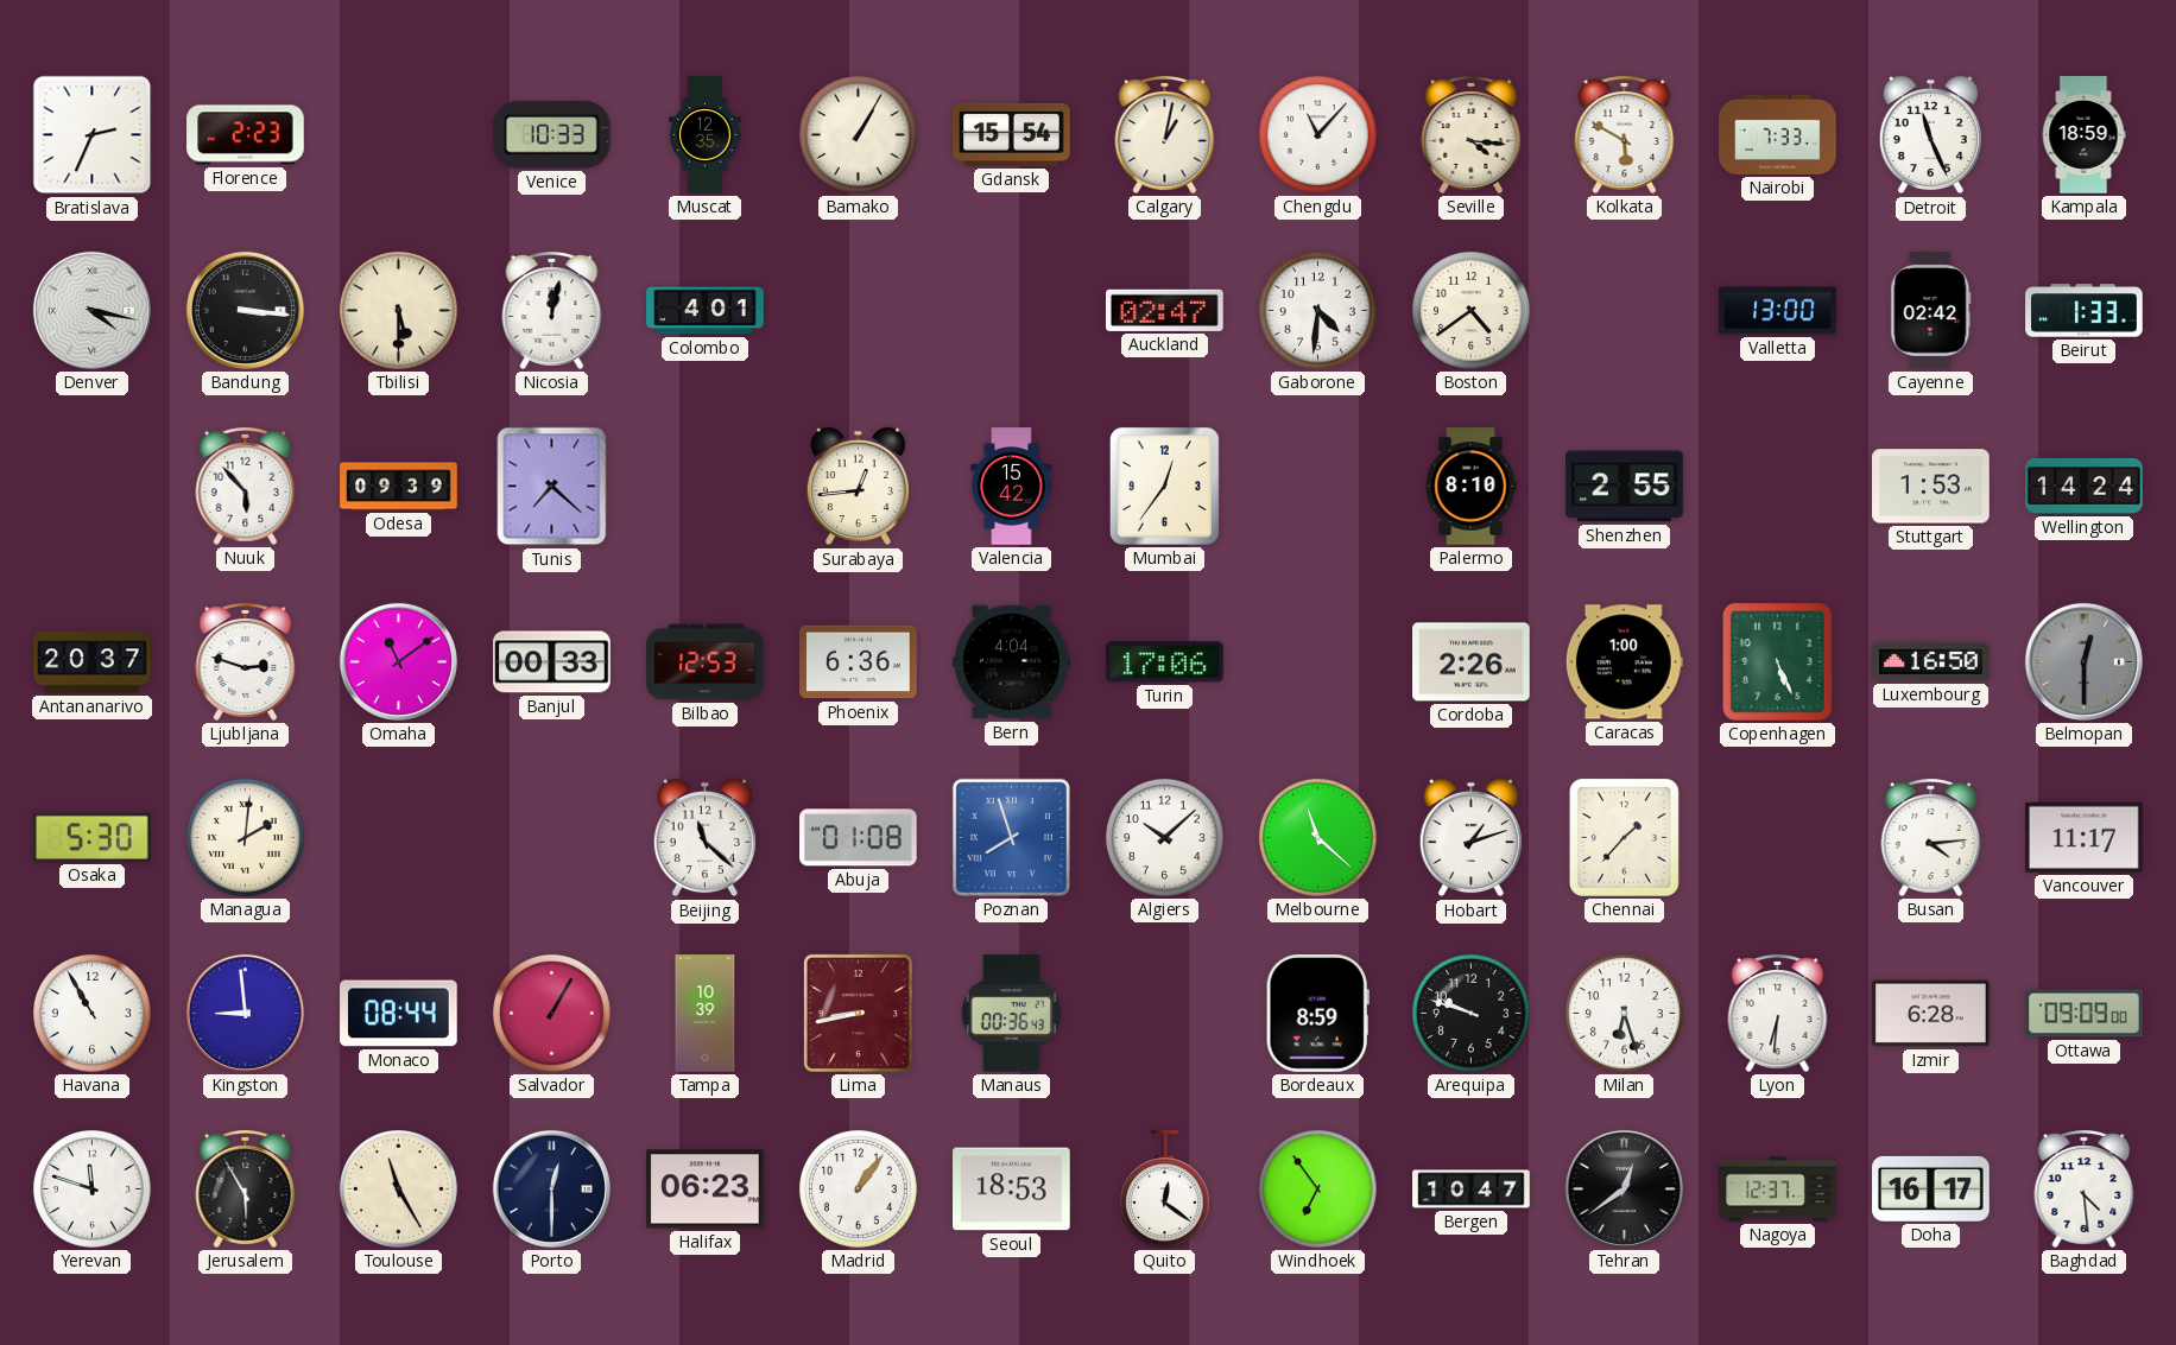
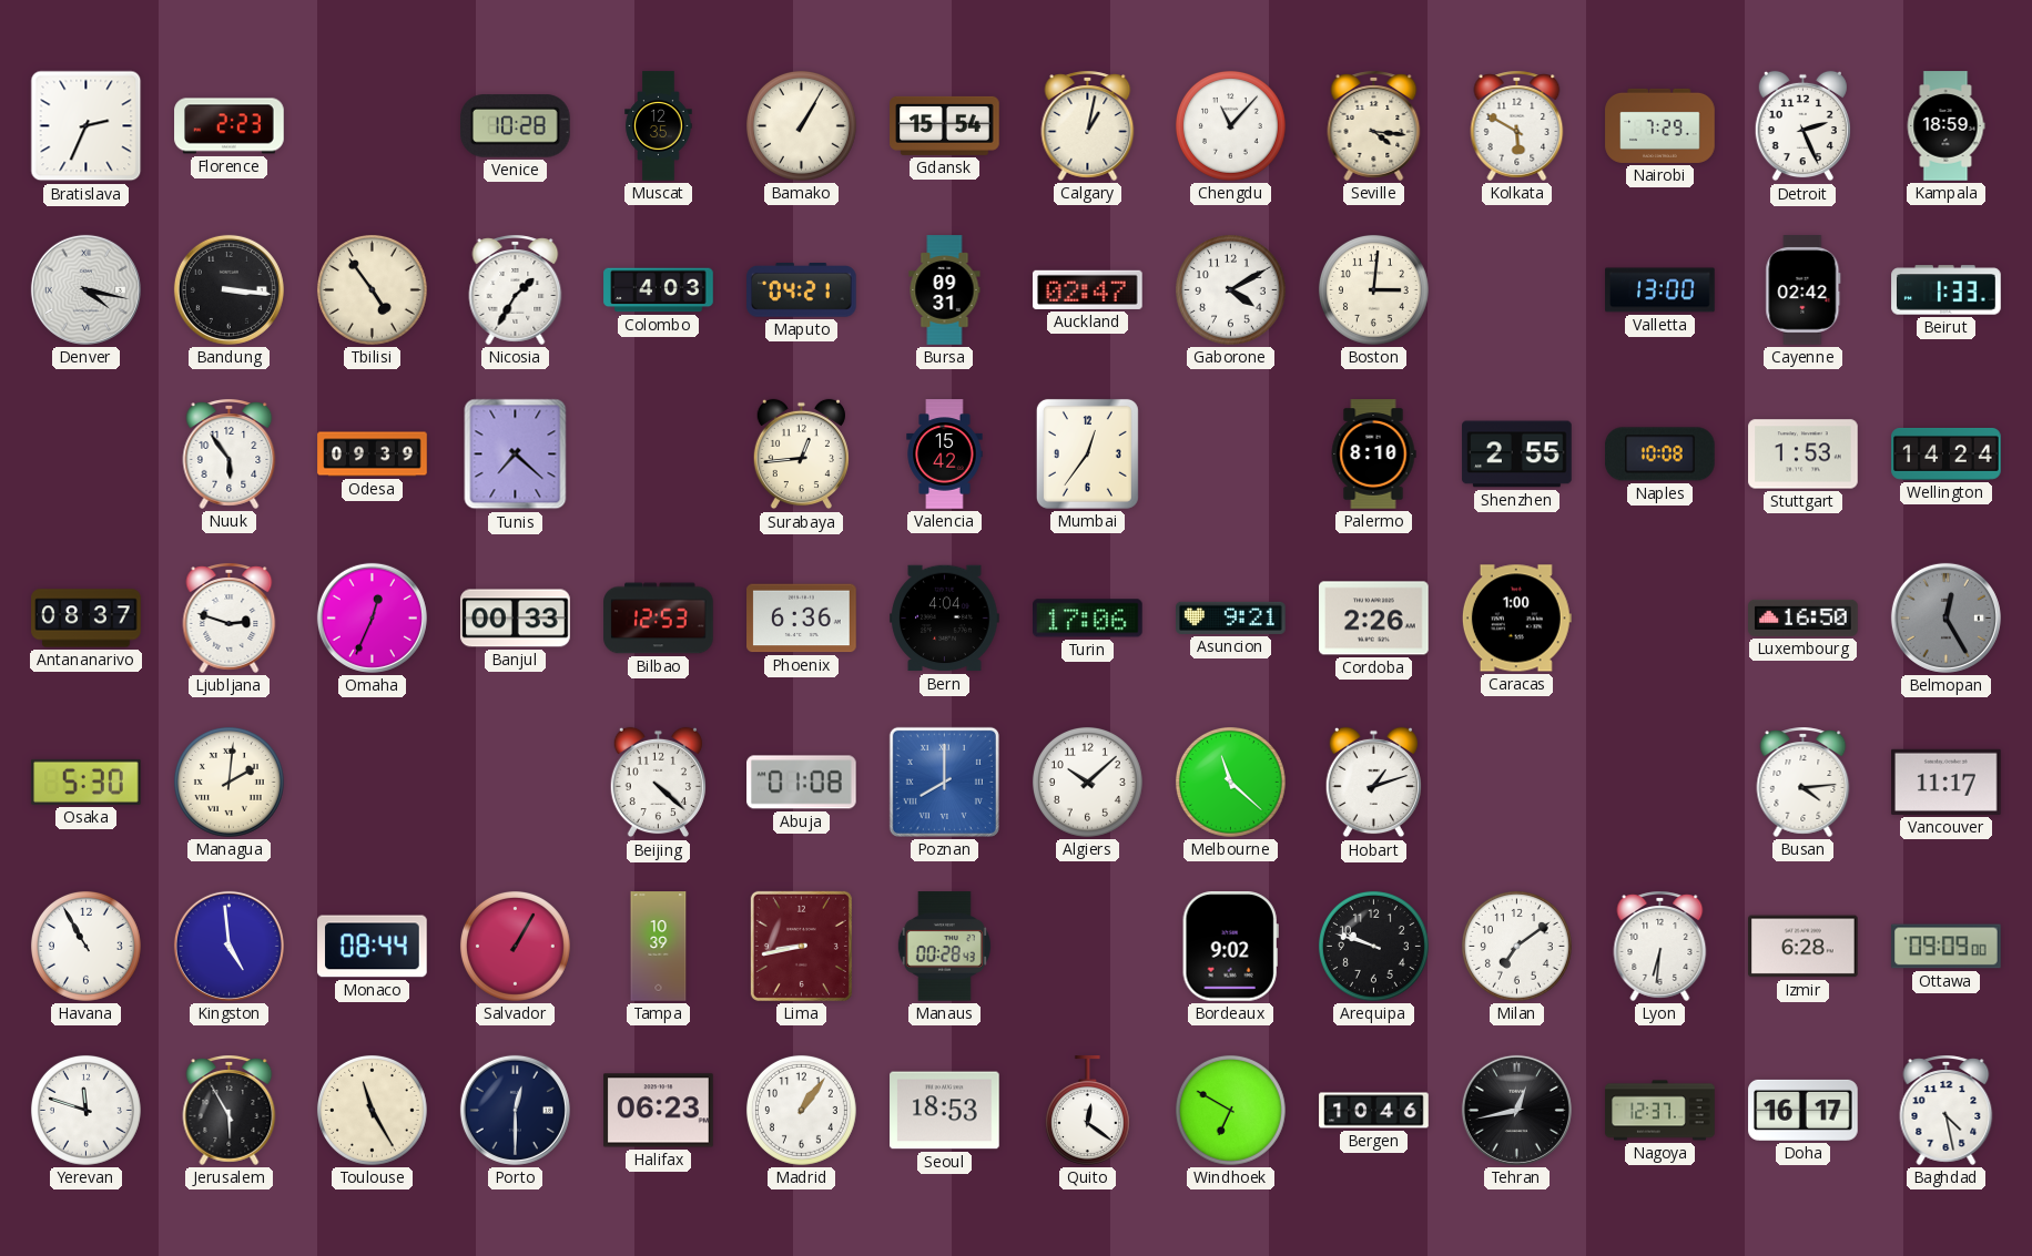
Venice: 10:33 -> 10:28
Nairobi: 7:33 -> 7:29
Detroit: 11:26 -> 2:26
Tbilisi: 5:30 -> 4:54
Nicosia: 12:02 -> 1:35
Colombo: 4:01 -> 4:03
Maputo: none -> 04:21
Bursa: none -> 09:31
Gaborone: 4:31 -> 4:10
Boston: 4:39 -> 3:01
Nuuk: 5:53 -> 5:54
Naples: none -> 10:08
Antananarivo: 20:37 -> 08:37
Omaha: 11:09 -> 12:34
Asuncion: none -> 9:21
Copenhagen: 5:26 -> none
Belmopan: 12:30 -> 12:25
Beijing: 11:22 -> 4:22
Poznan: 7:57 -> 8:00
Chennai: 1:37 -> none
Kingston: 8:59 -> 4:59
Manaus: 00:36 -> 00:28
Bordeaux: 8:59 -> 9:02
Milan: 6:27 -> 7:09
Windhoek: 6:54 -> 6:50
Bergen: 10:47 -> 10:46
Tehran: 12:39 -> 12:43
Baghdad: 4:29 -> 4:28
